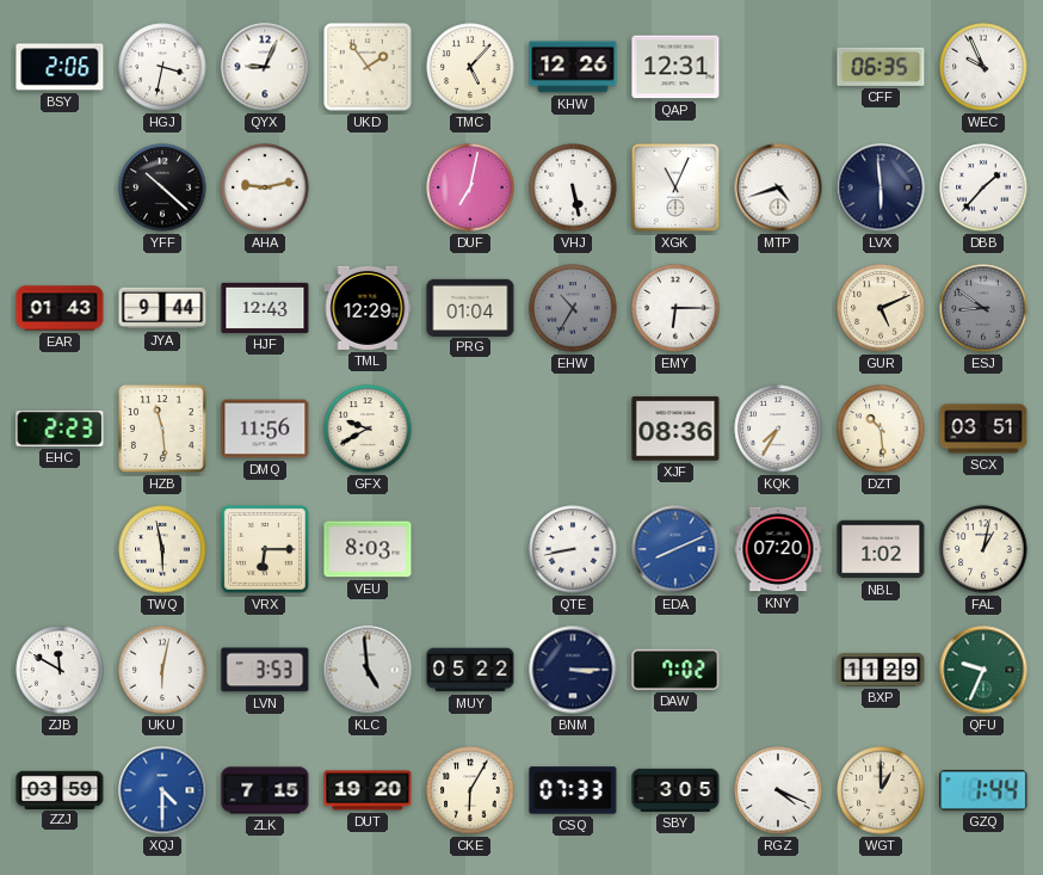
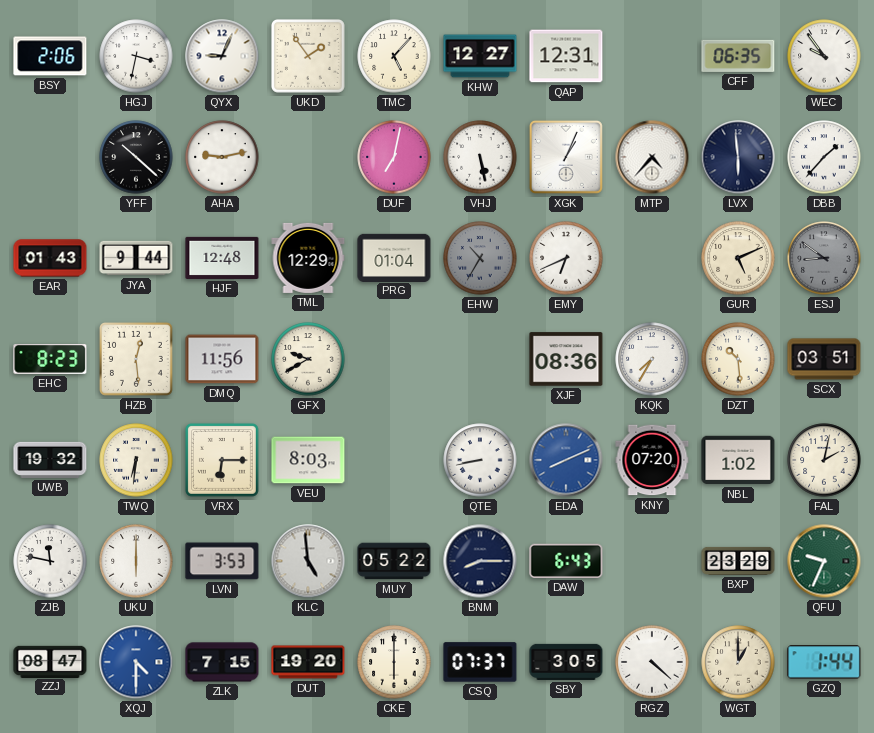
KHW: 12:26 -> 12:27
WEC: 9:56 -> 9:54
XGK: 11:04 -> 1:04
MTP: 4:42 -> 4:37
HJF: 12:43 -> 12:48
EMY: 6:15 -> 6:41
EHC: 2:23 -> 8:23
HZB: 11:29 -> 12:29
UWB: none -> 19:32
TWQ: 5:58 -> 6:31
FAL: 1:02 -> 2:02
ZJB: 11:50 -> 11:47
UKU: 6:02 -> 6:00
BNM: 3:15 -> 8:15
DAW: 7:02 -> 6:43
BXP: 11:29 -> 23:29
ZZJ: 03:59 -> 08:47
CKE: 6:05 -> 6:00
CSQ: 07:33 -> 07:37
RGZ: 4:19 -> 4:22
